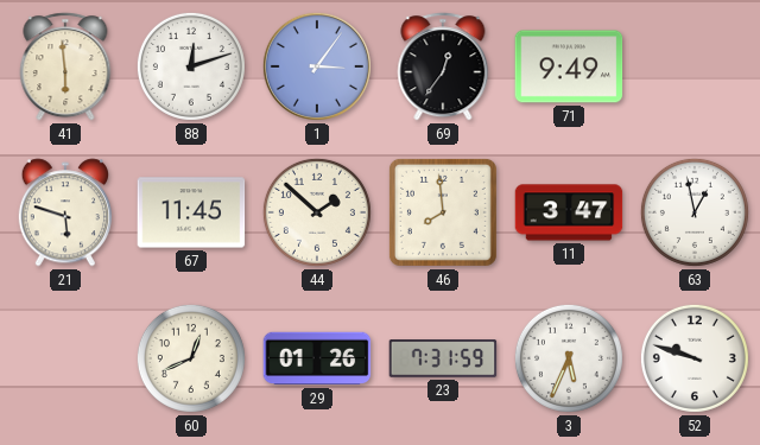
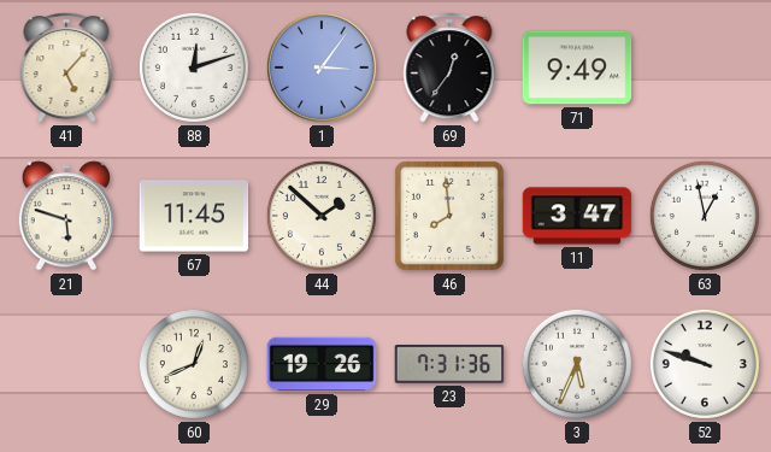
41: 5:59 -> 5:07
29: 01:26 -> 19:26
23: 7:31:59 -> 7:31:36
